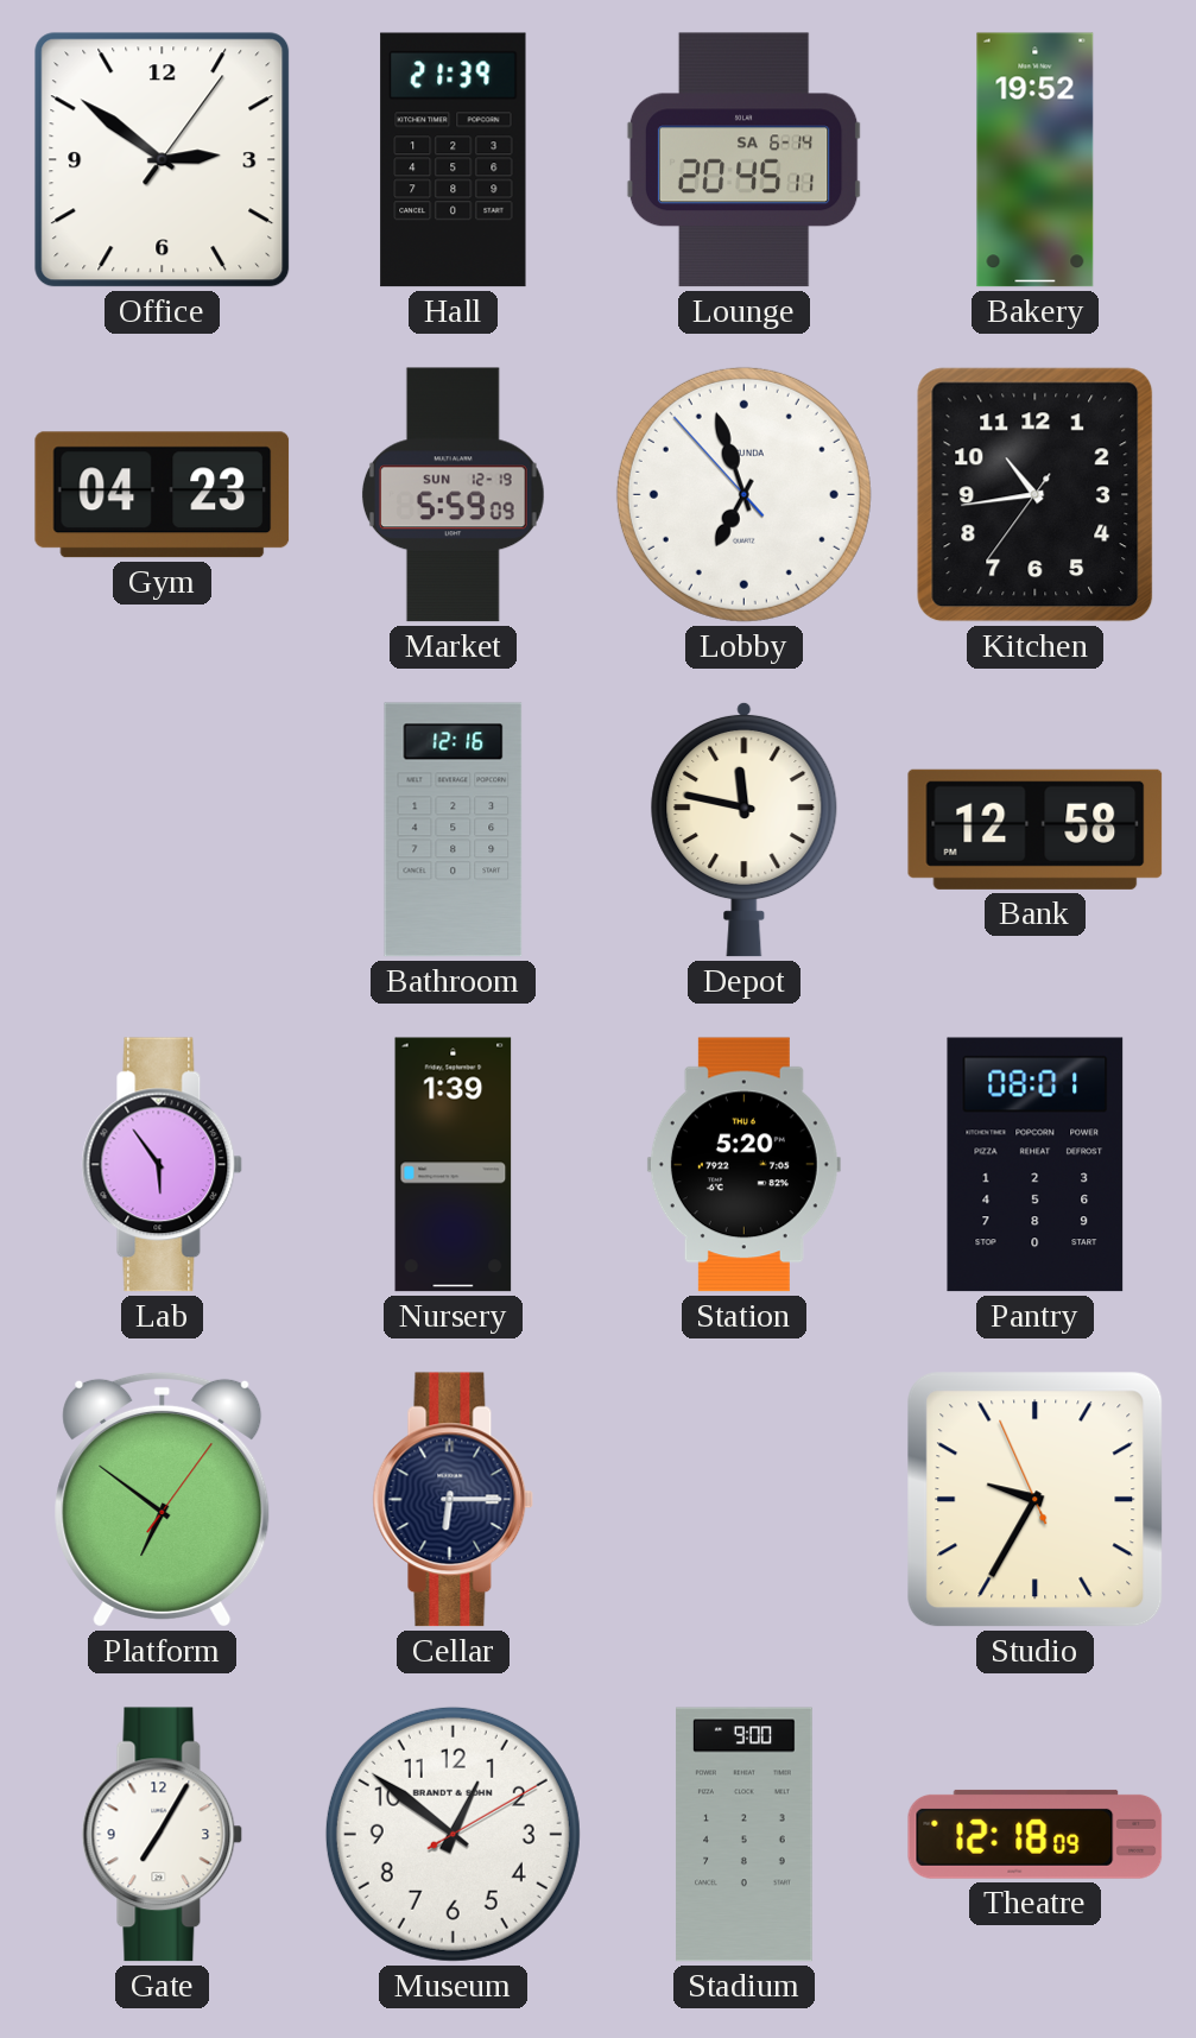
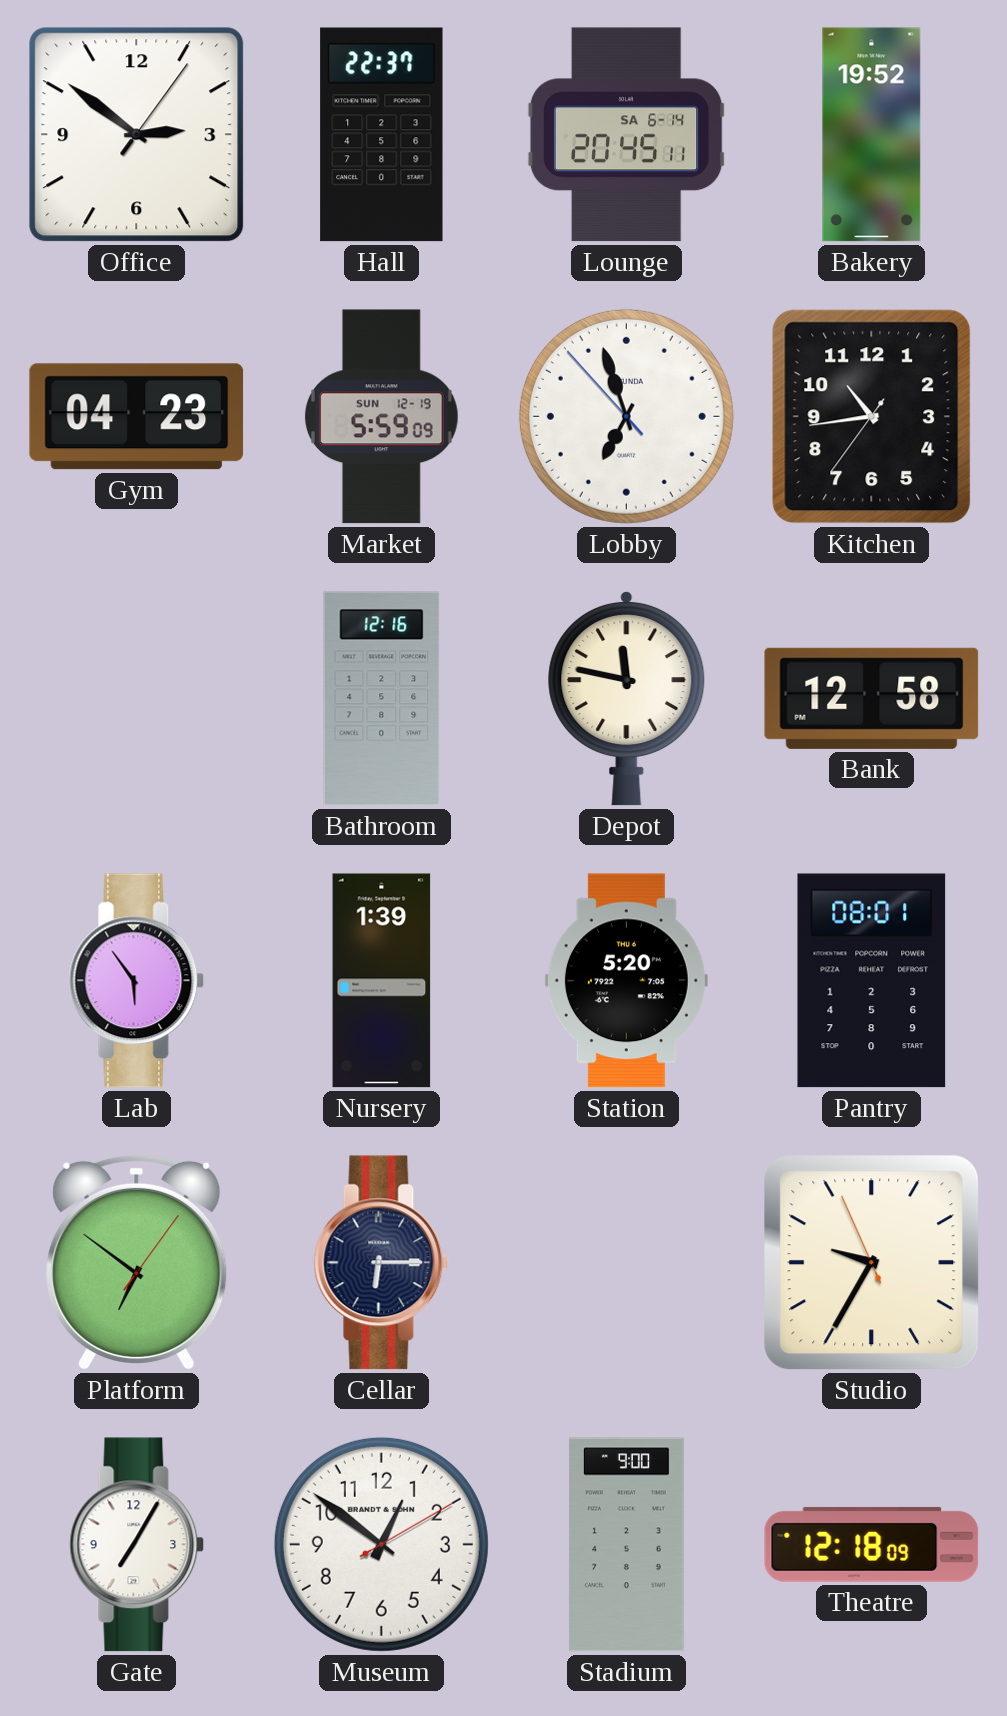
Hall: 21:39 -> 22:37
